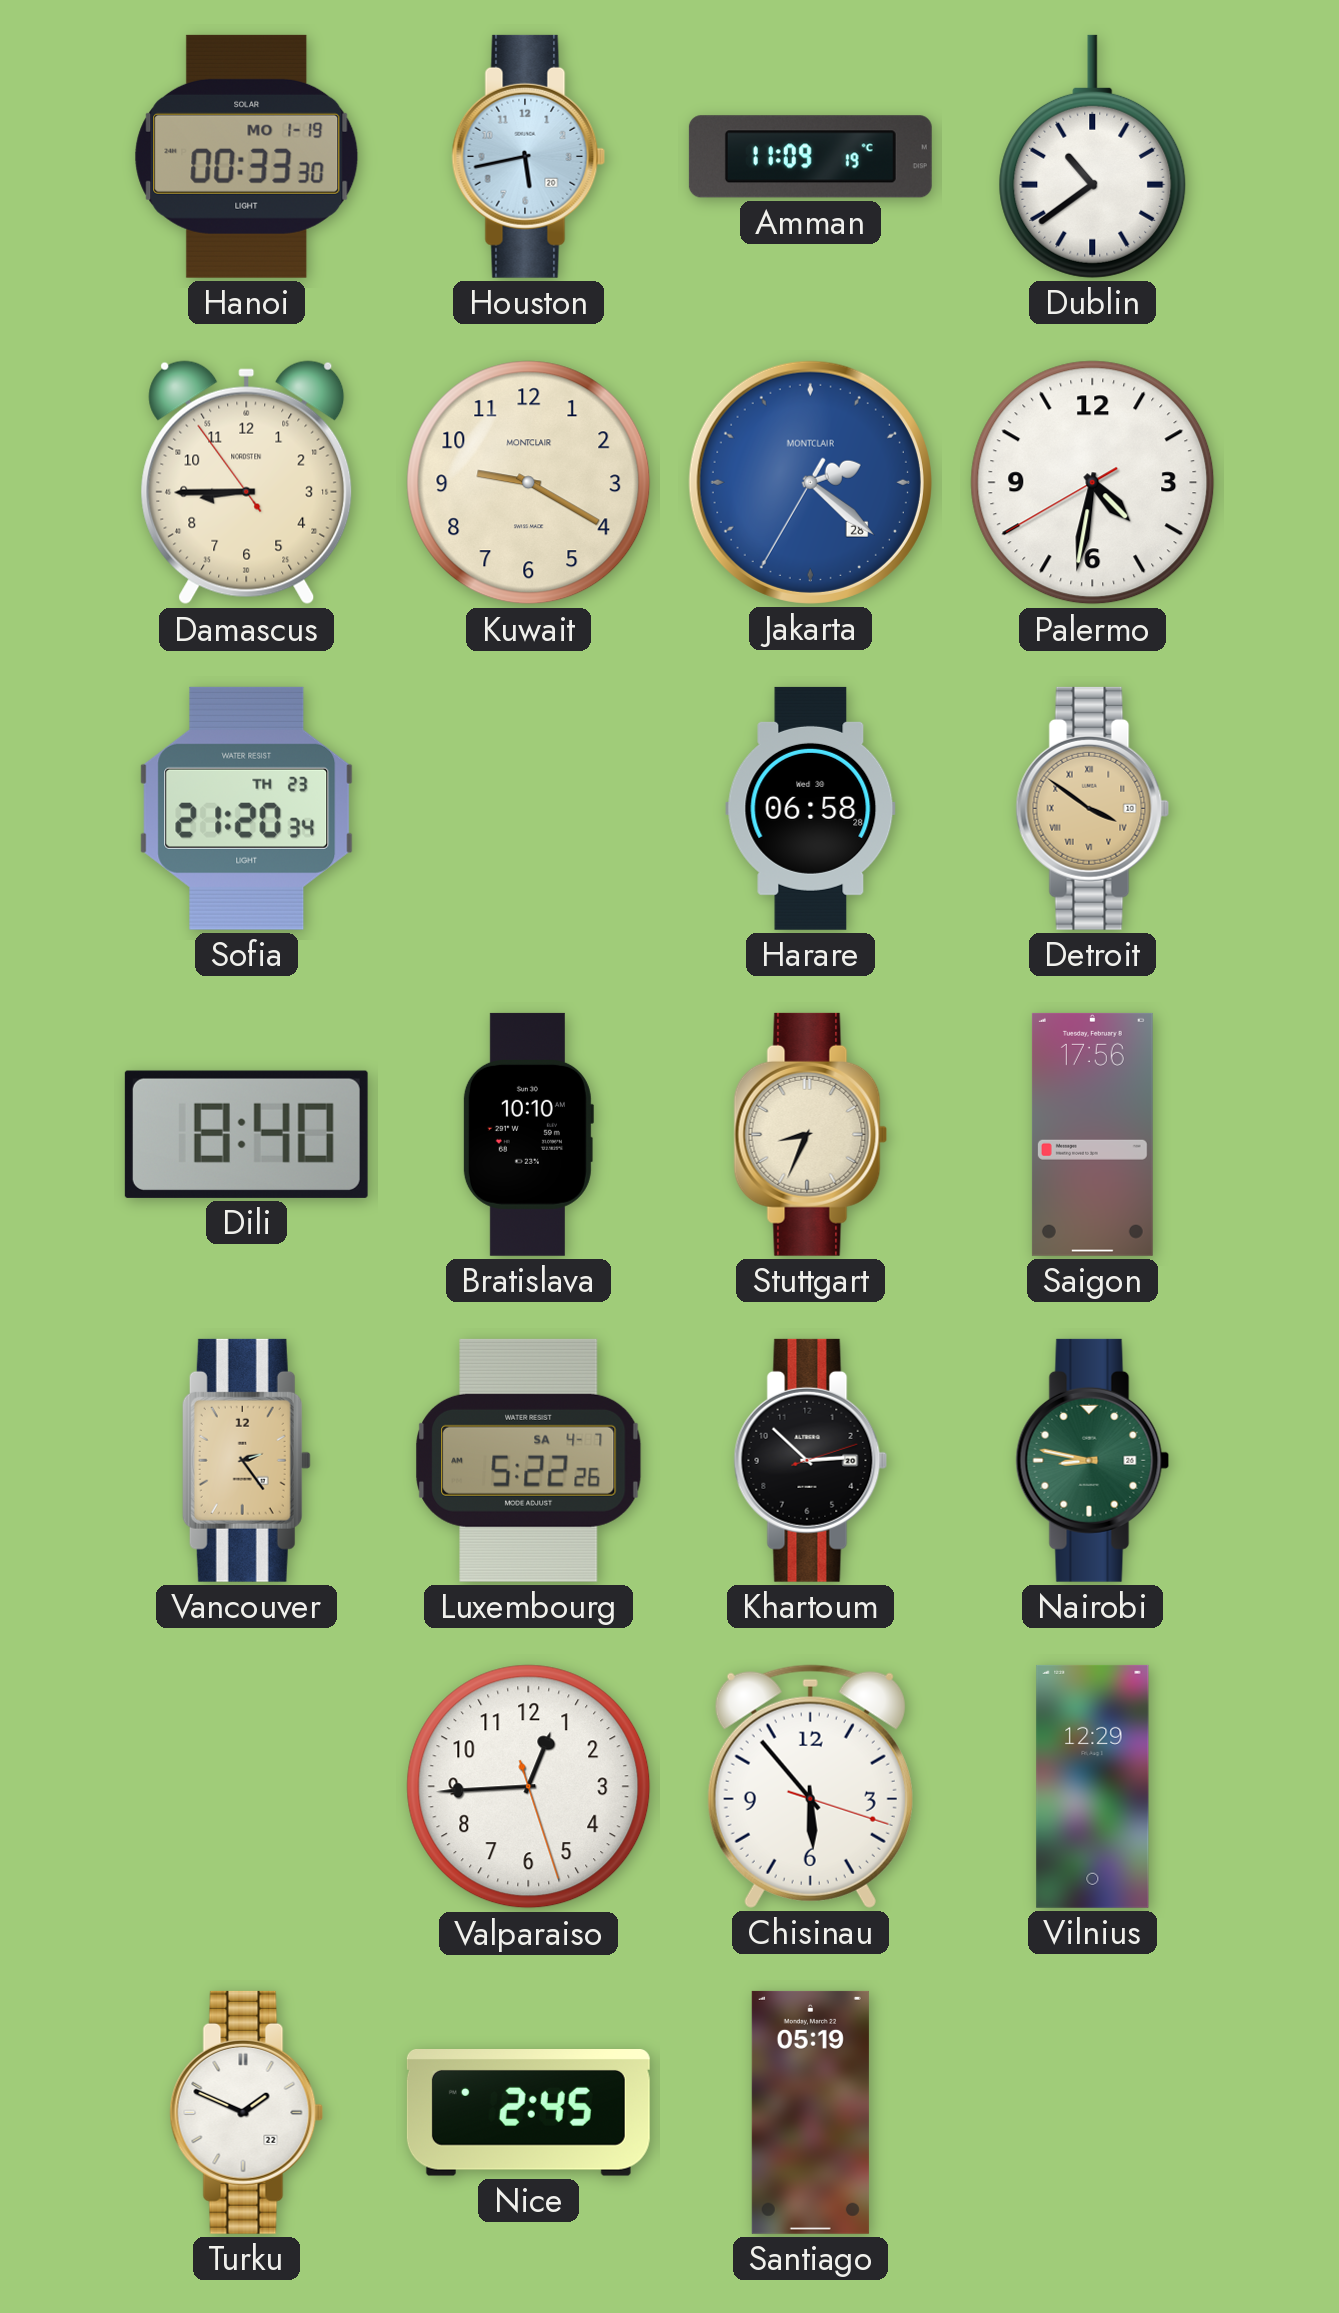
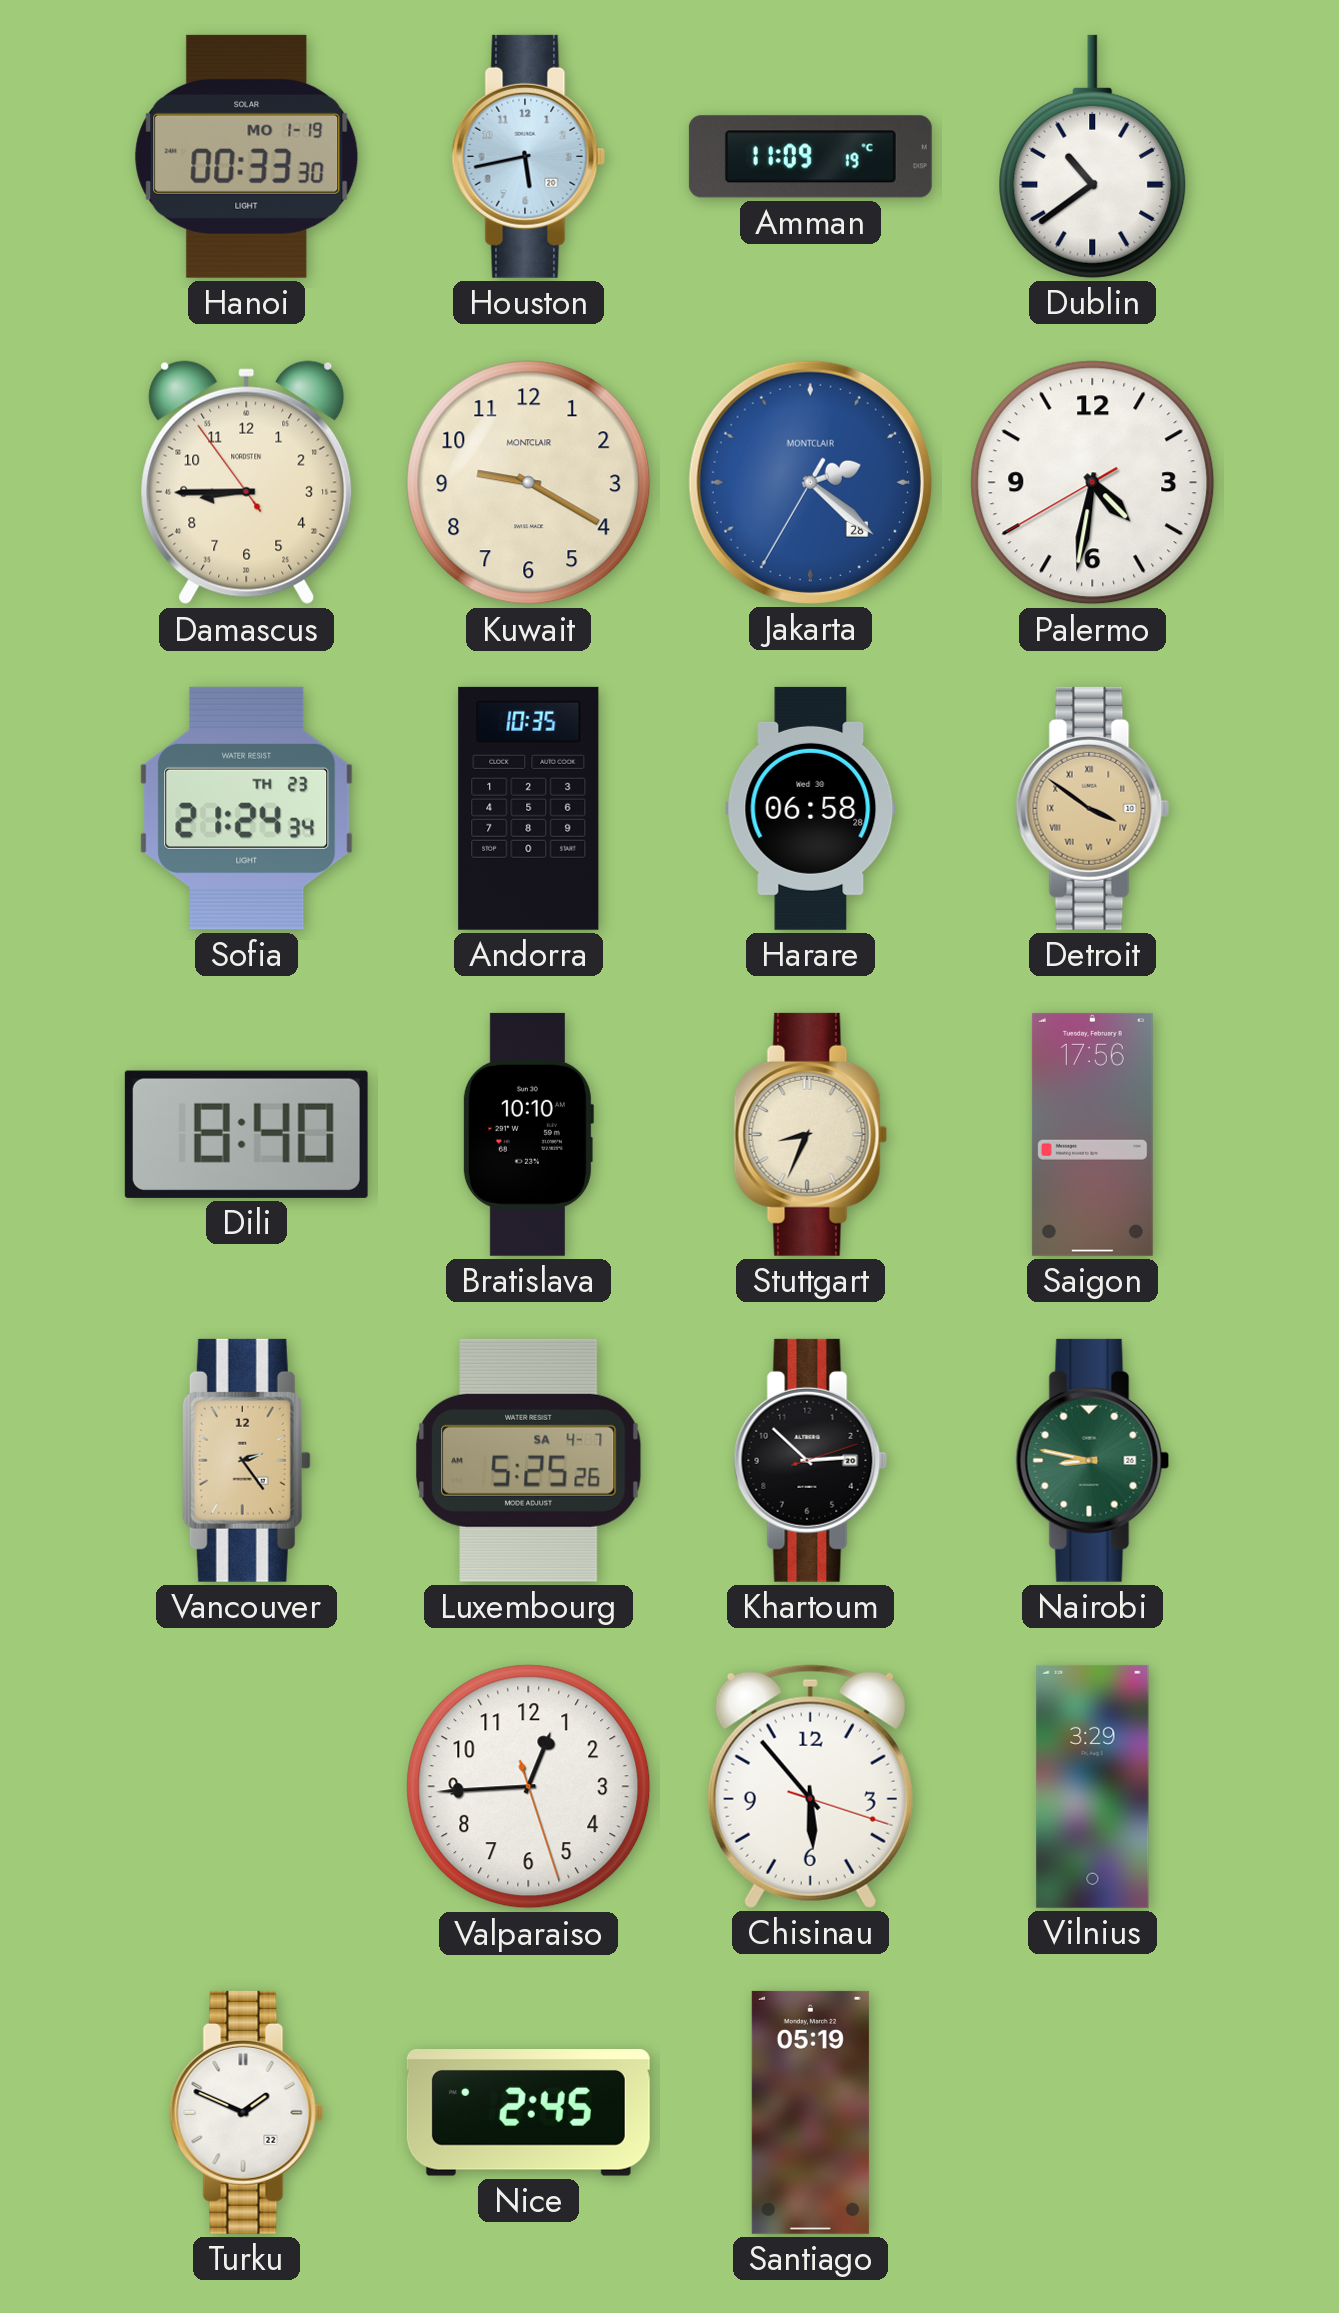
Sofia: 21:20 -> 21:24
Andorra: none -> 10:35
Luxembourg: 5:22 -> 5:25
Vilnius: 12:29 -> 3:29
